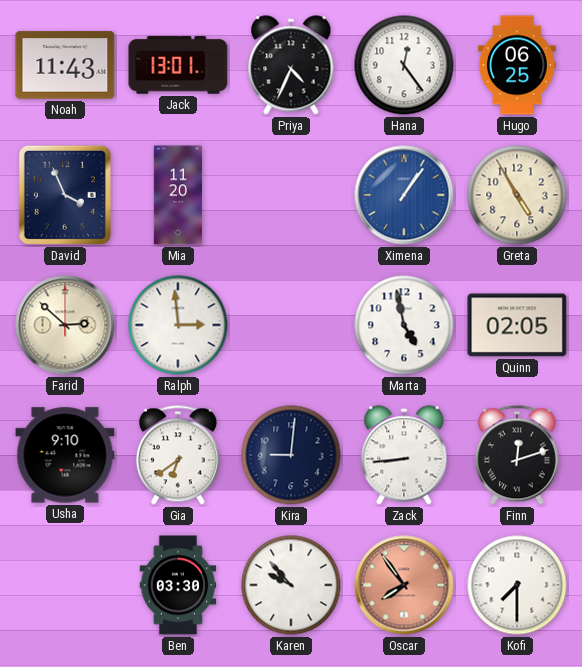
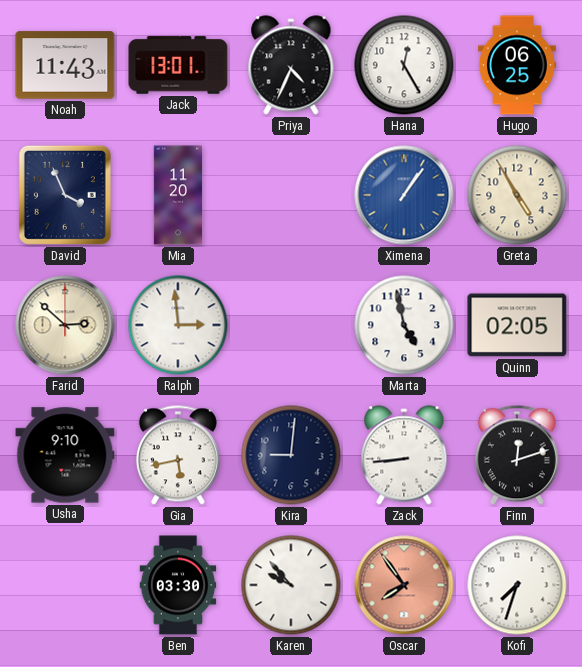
Hana: 12:24 -> 12:25
Gia: 6:39 -> 5:43
Kofi: 7:30 -> 7:33
